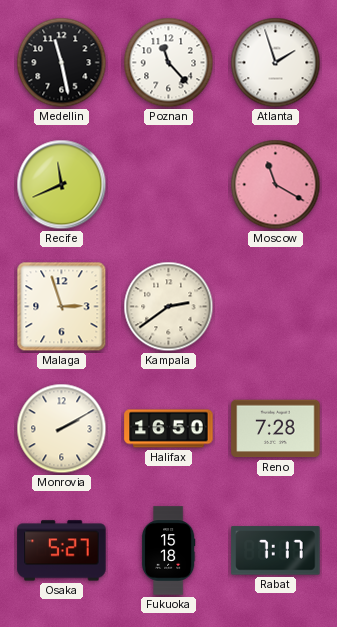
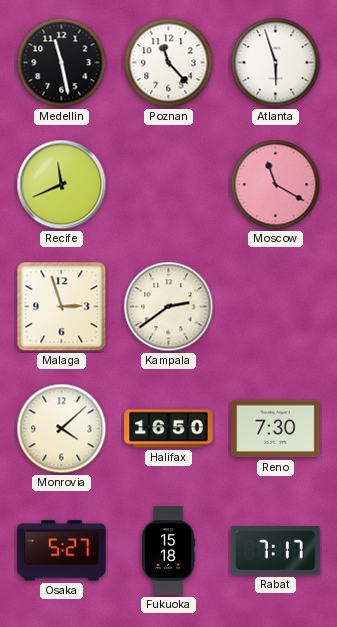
Atlanta: 1:57 -> 5:57
Monrovia: 2:10 -> 4:08
Reno: 7:28 -> 7:30
